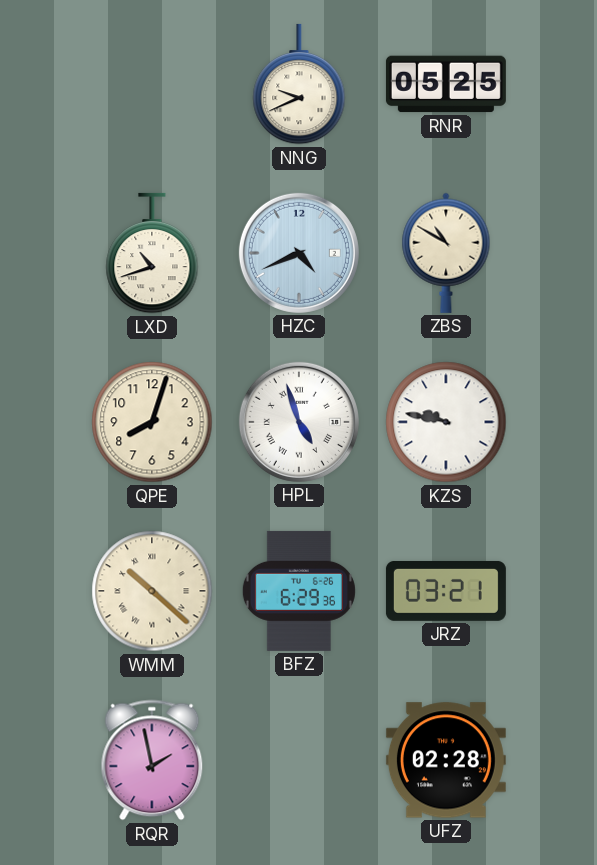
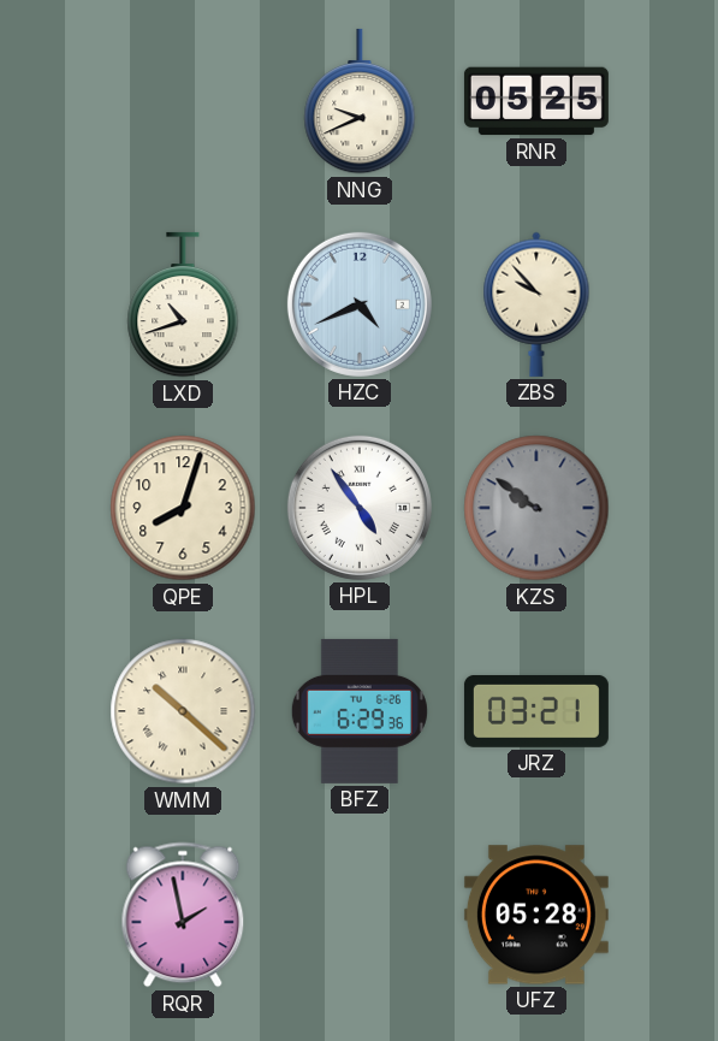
ZBS: 10:50 -> 9:53
HPL: 4:57 -> 4:54
KZS: 9:47 -> 9:51
KZS dial: white -> grey
UFZ: 02:28 -> 05:28
